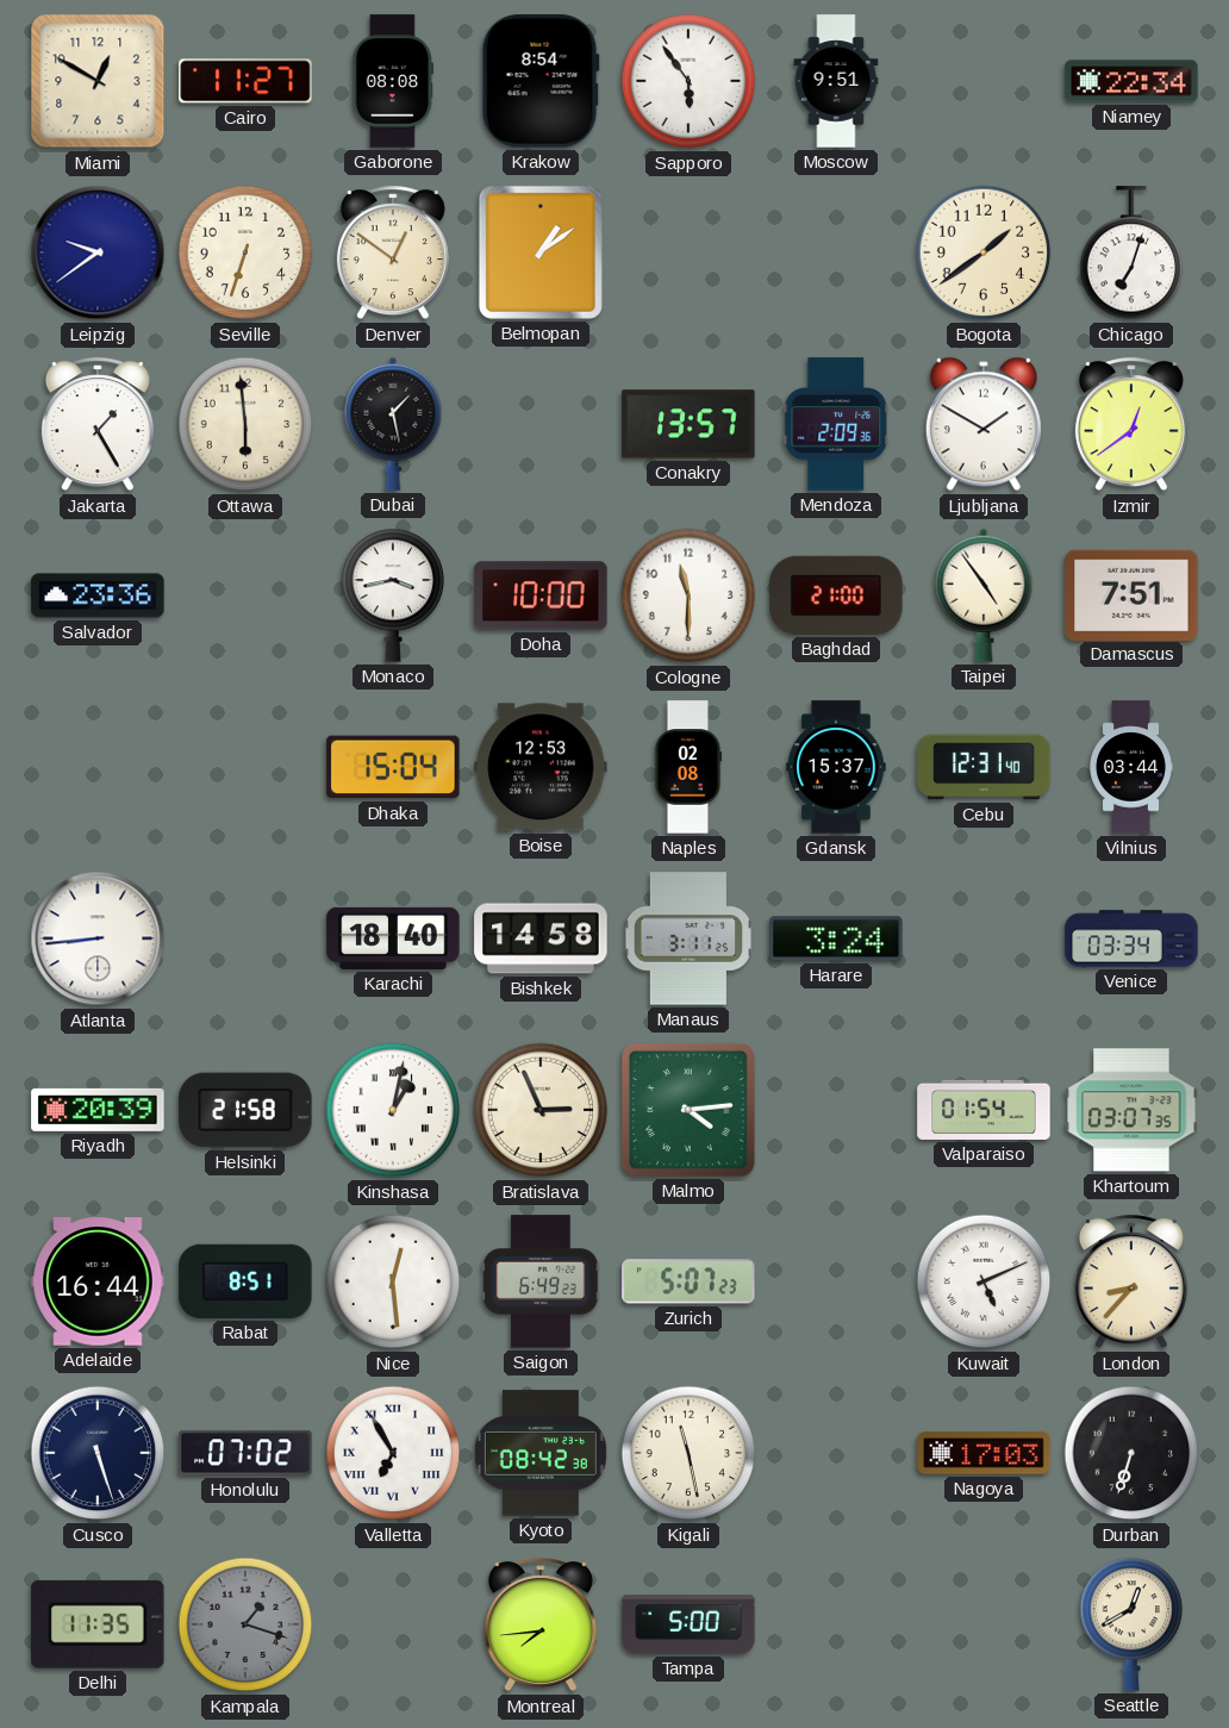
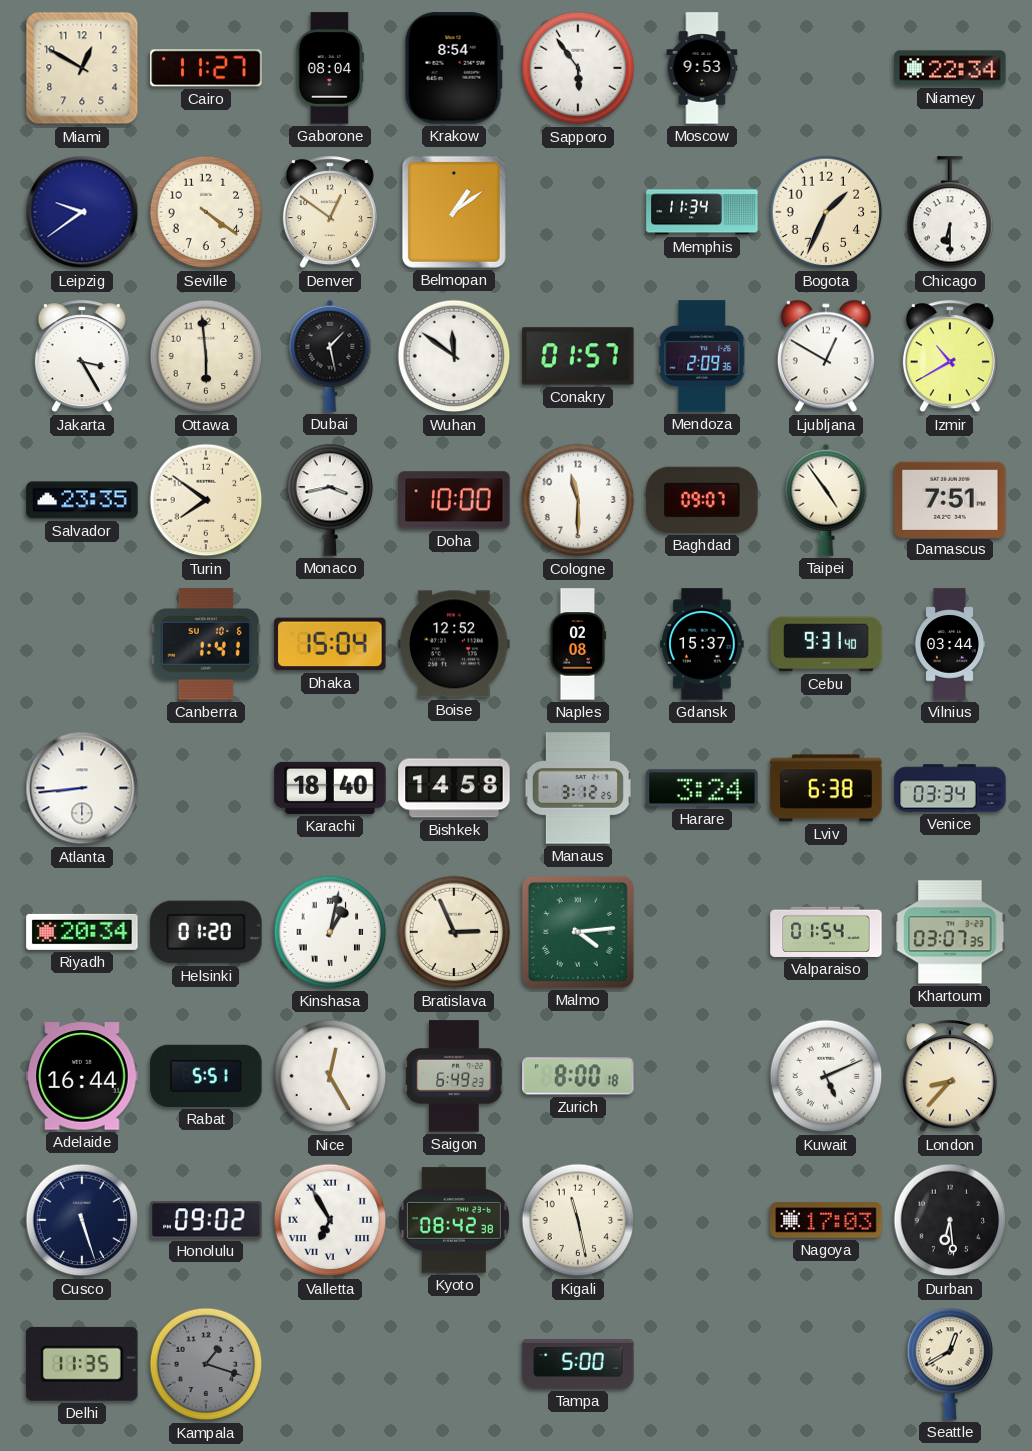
Gaborone: 08:08 -> 08:04
Moscow: 9:51 -> 9:53
Seville: 6:33 -> 4:21
Memphis: none -> 11:34
Bogota: 1:39 -> 1:34
Chicago: 7:03 -> 6:30
Jakarta: 1:25 -> 3:25
Wuhan: none -> 11:51
Conakry: 13:57 -> 01:57
Ljubljana: 1:50 -> 12:50
Izmir: 12:39 -> 10:40
Salvador: 23:36 -> 23:35
Turin: none -> 7:51
Baghdad: 21:00 -> 09:07
Canberra: none -> 1:41
Boise: 12:53 -> 12:52
Cebu: 12:31 -> 9:31
Manaus: 3:11 -> 3:12
Lviv: none -> 6:38
Riyadh: 20:39 -> 20:34
Helsinki: 21:58 -> 01:20
Rabat: 8:51 -> 5:51
Nice: 12:29 -> 12:25
Zurich: 5:07 -> 8:00
Honolulu: 07:02 -> 09:02
Durban: 6:33 -> 6:29
Montreal: 7:44 -> none
